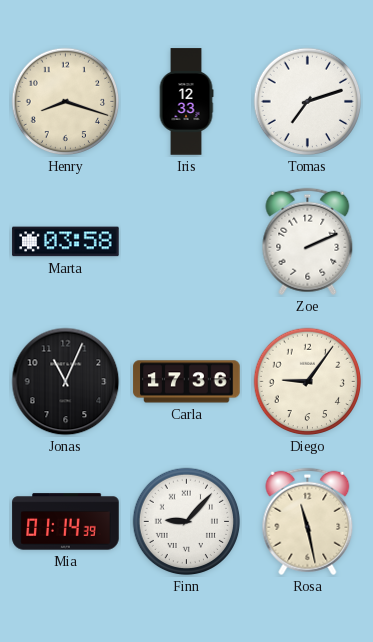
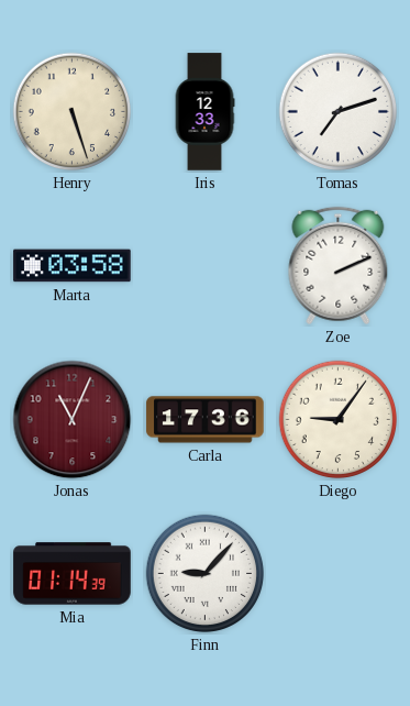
Henry: 8:18 -> 5:27
Jonas dial: black -> burgundy
Rosa: 11:28 -> none
